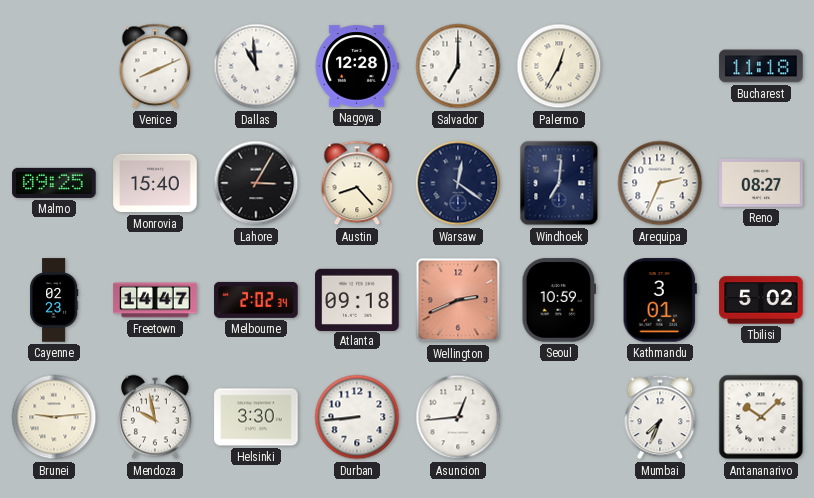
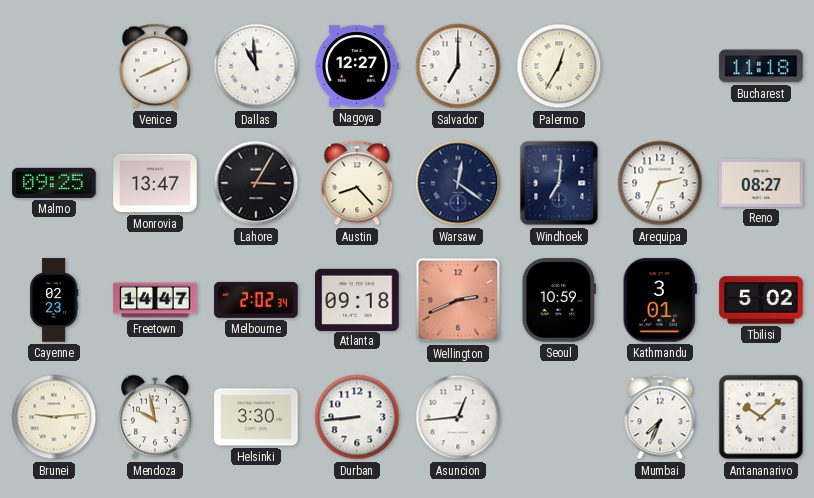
Nagoya: 12:28 -> 12:27
Monrovia: 15:40 -> 13:47
